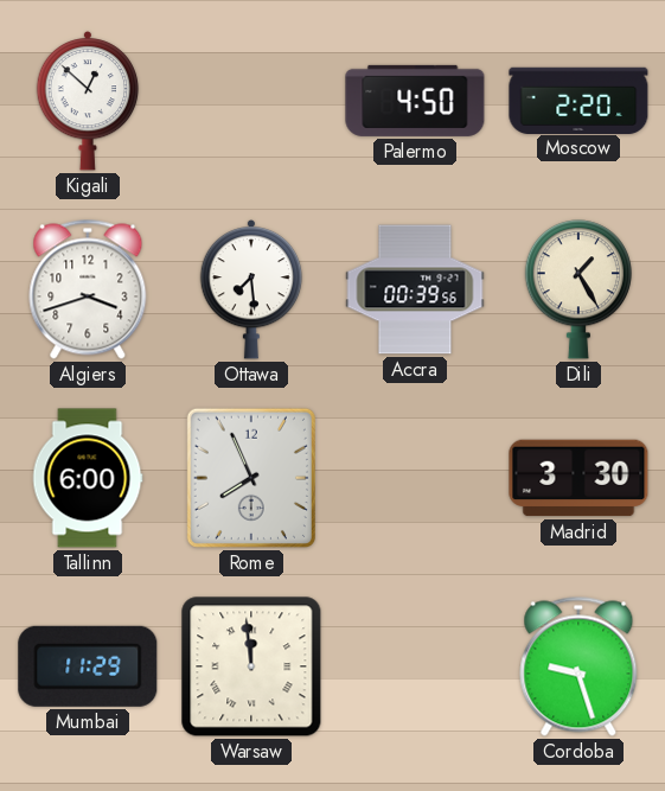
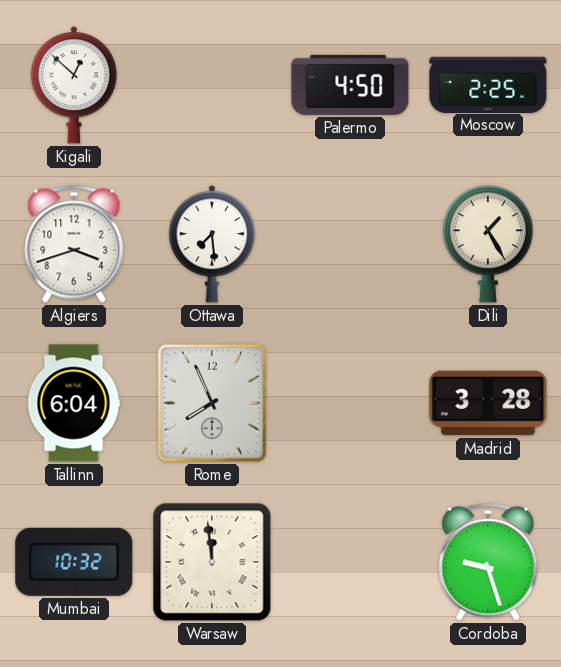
Moscow: 2:20 -> 2:25
Accra: 00:39 -> none
Tallinn: 6:00 -> 6:04
Madrid: 3:30 -> 3:28
Mumbai: 11:29 -> 10:32
